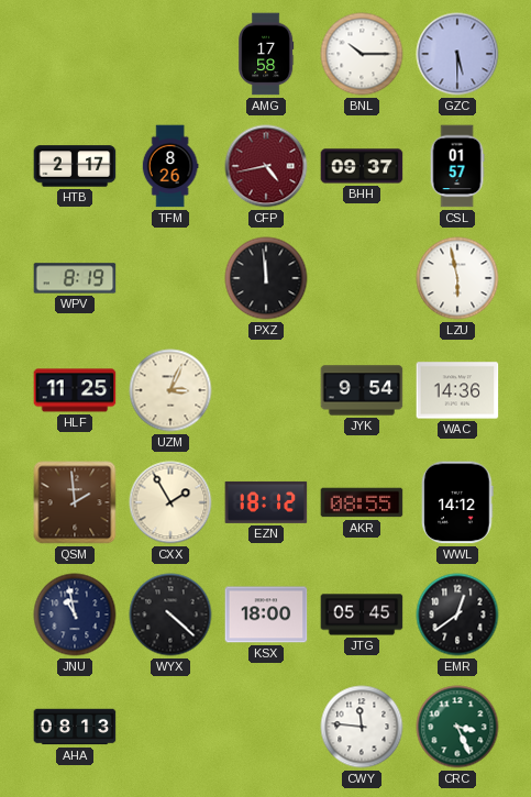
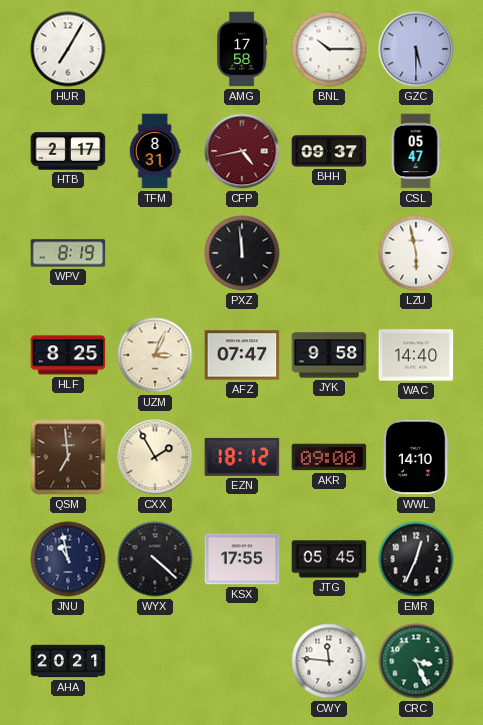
HUR: none -> 7:05
TFM: 8:26 -> 8:31
CSL: 01:57 -> 05:47
HLF: 11:25 -> 8:25
AFZ: none -> 07:47
JYK: 9:54 -> 9:58
WAC: 14:36 -> 14:40
QSM: 1:59 -> 6:59
AKR: 08:55 -> 09:00
WWL: 14:12 -> 14:10
KSX: 18:00 -> 17:55
EMR: 12:39 -> 12:34
AHA: 08:13 -> 20:21
